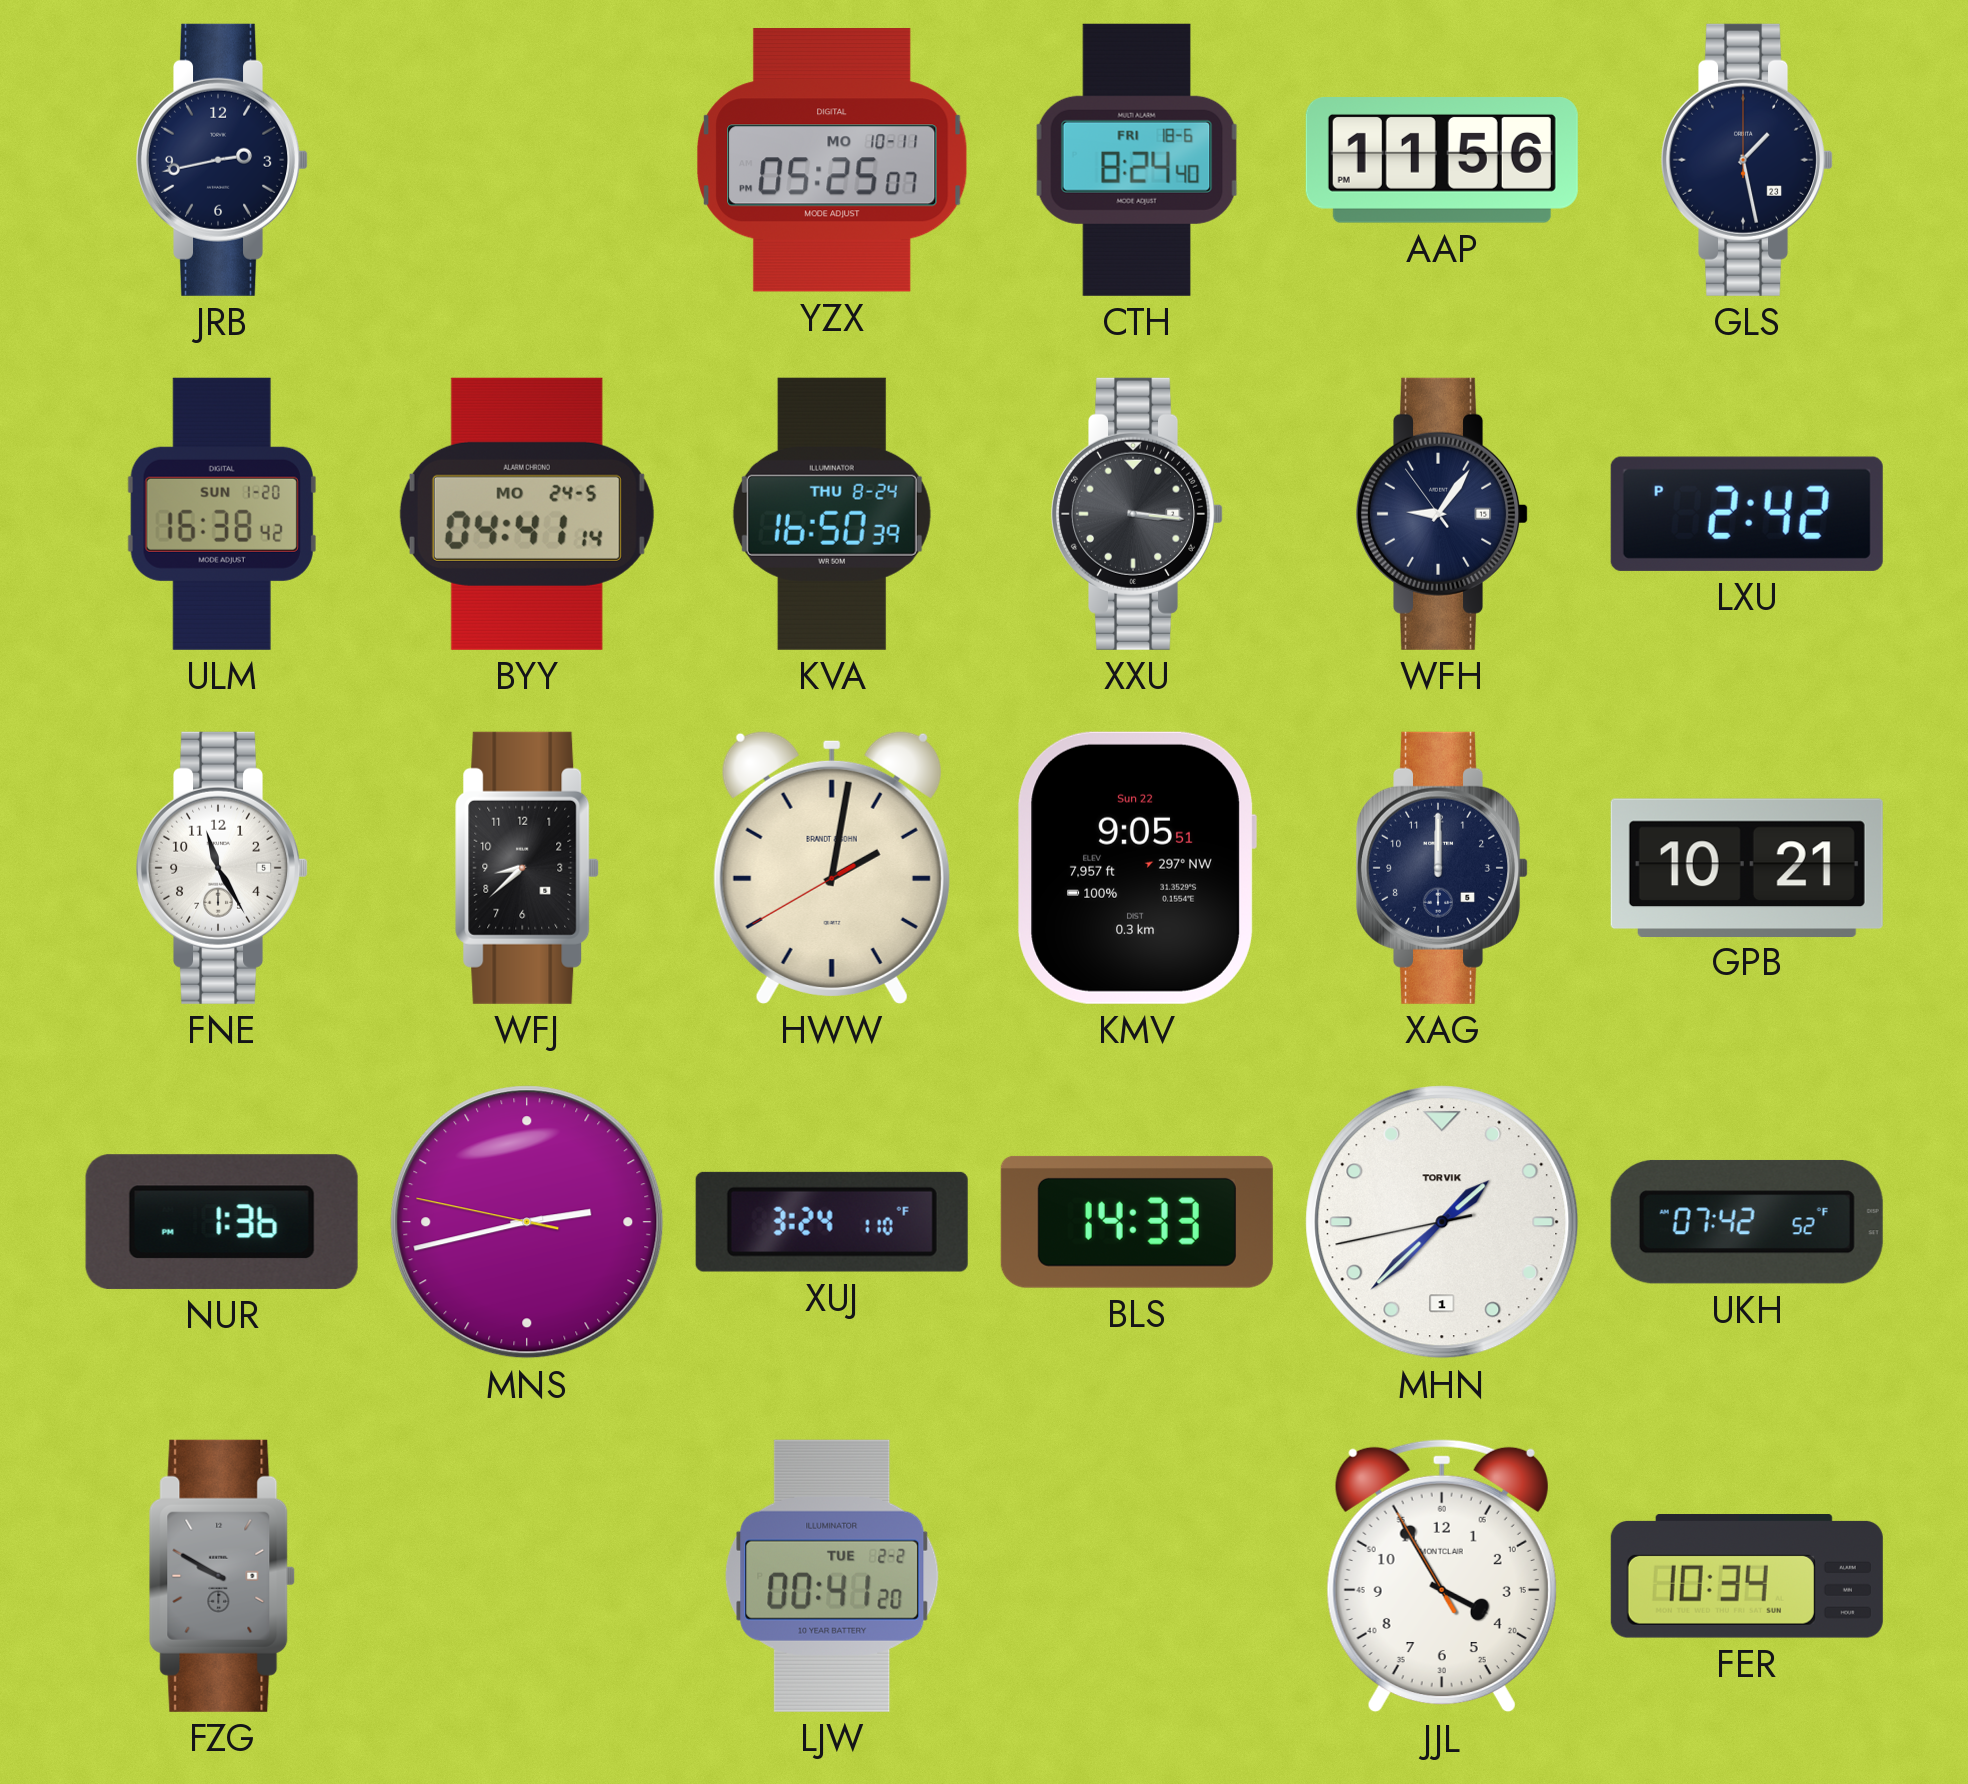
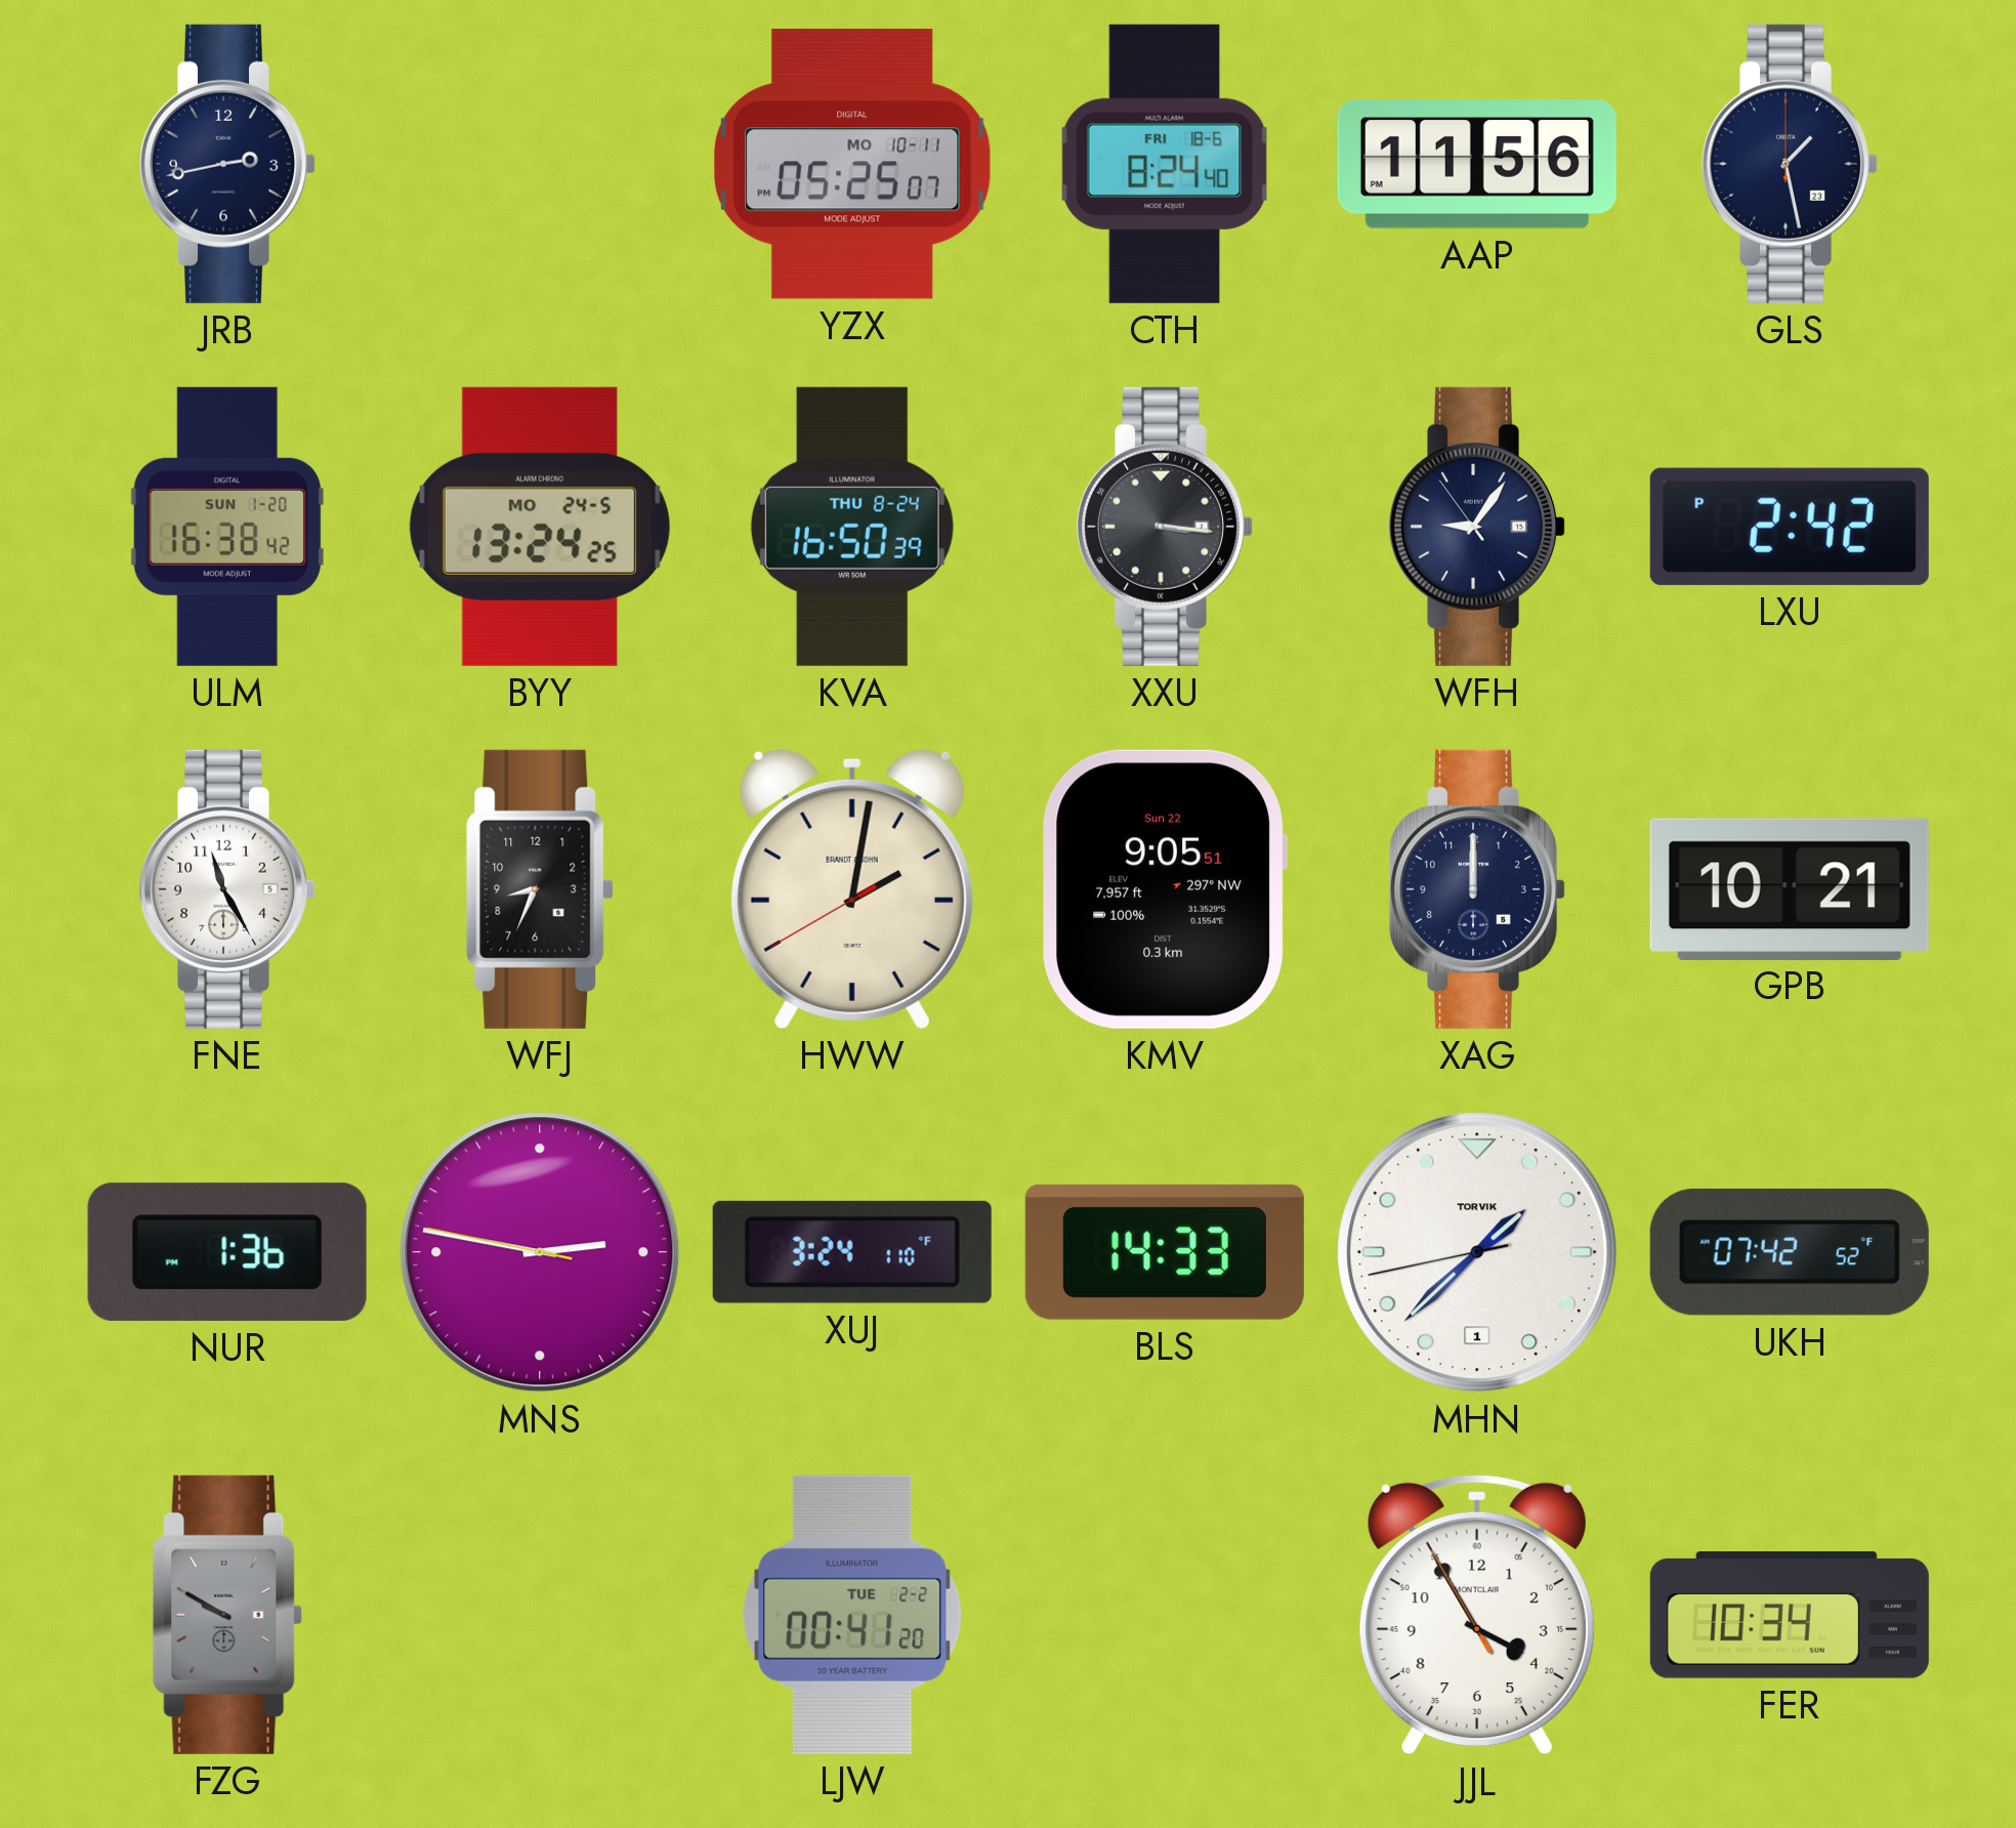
BYY: 04:41 -> 13:24
WFJ: 8:38 -> 8:34
MNS: 2:42 -> 2:46
